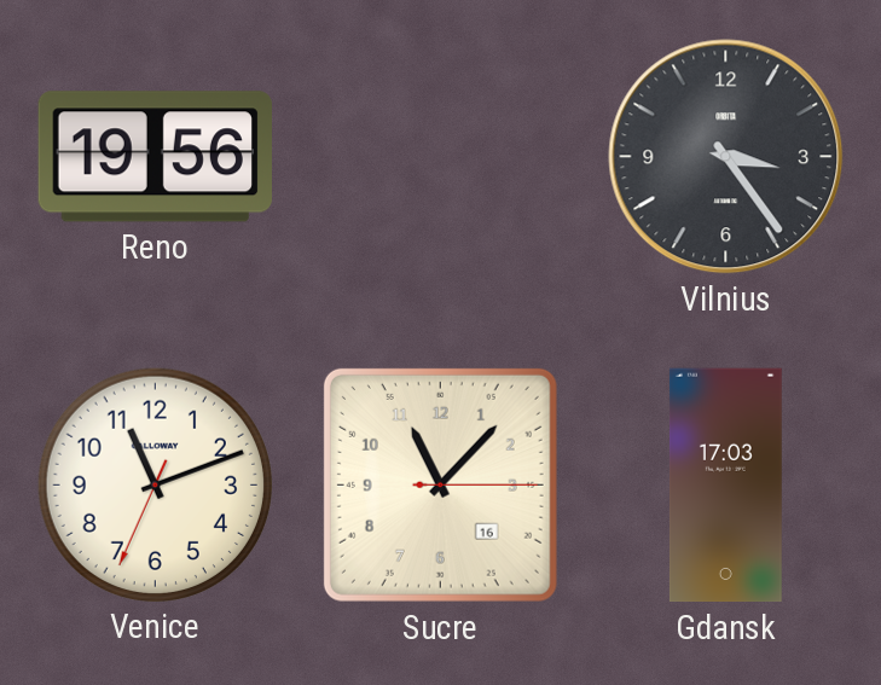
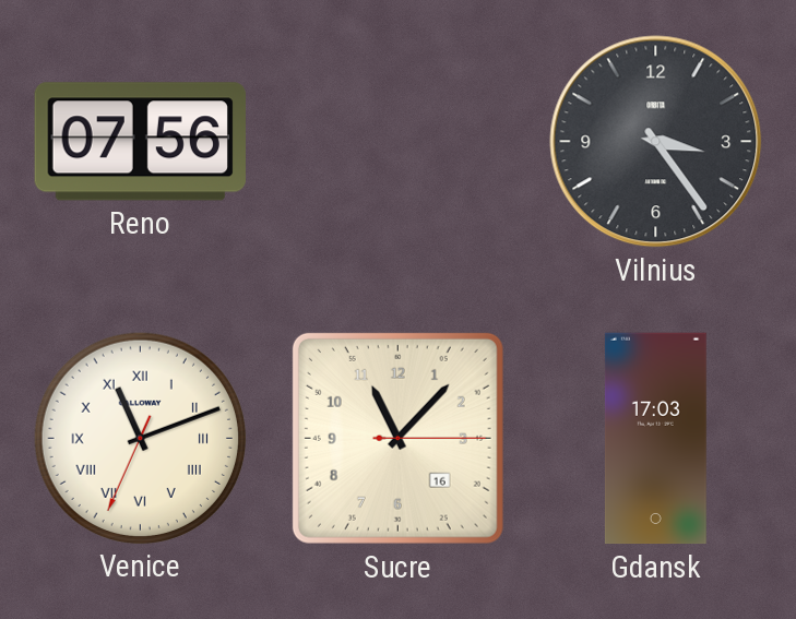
Reno: 19:56 -> 07:56
Venice numerals: Arabic -> Roman
